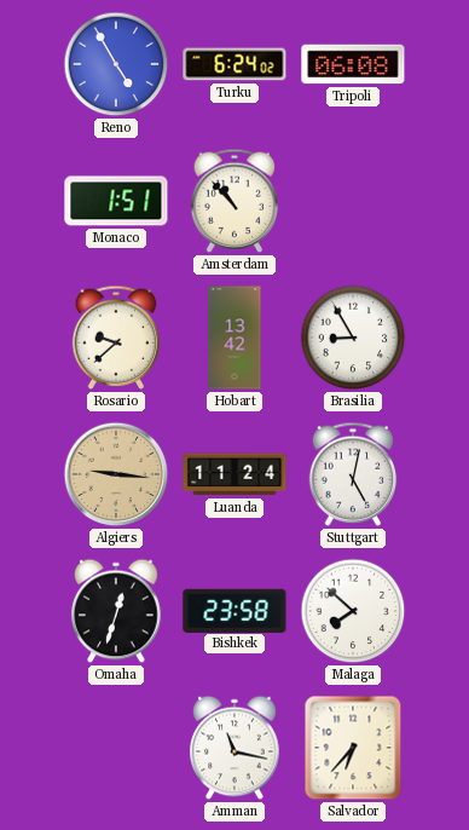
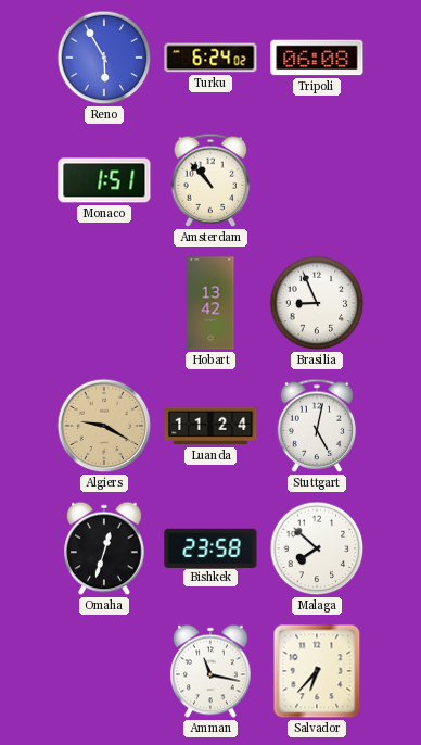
Reno: 4:55 -> 5:55
Rosario: 9:38 -> none
Brasilia: 8:55 -> 8:56
Algiers: 9:16 -> 9:20
